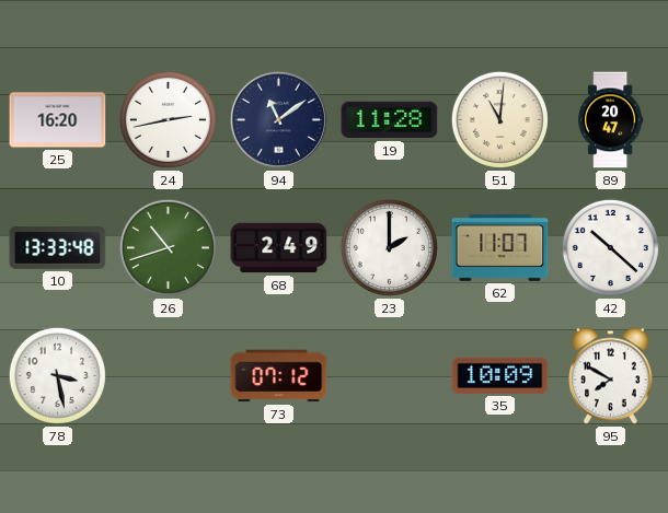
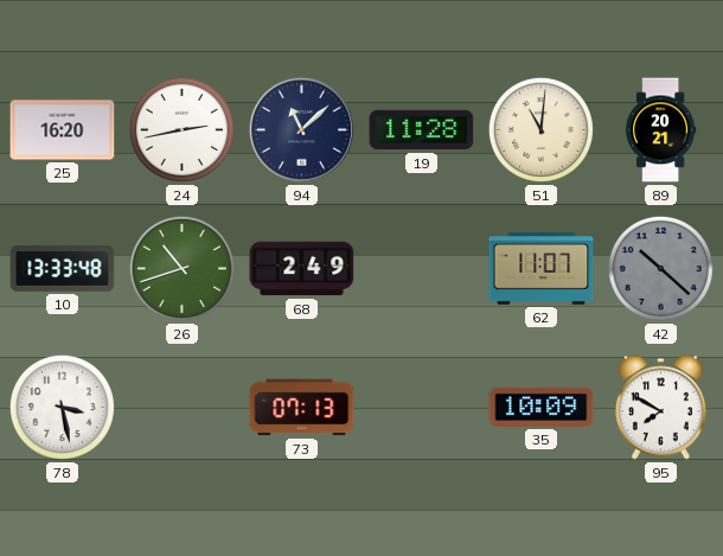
94: 11:09 -> 11:08
89: 20:47 -> 20:21
23: 2:00 -> none
42 dial: white -> grey
73: 07:12 -> 07:13
